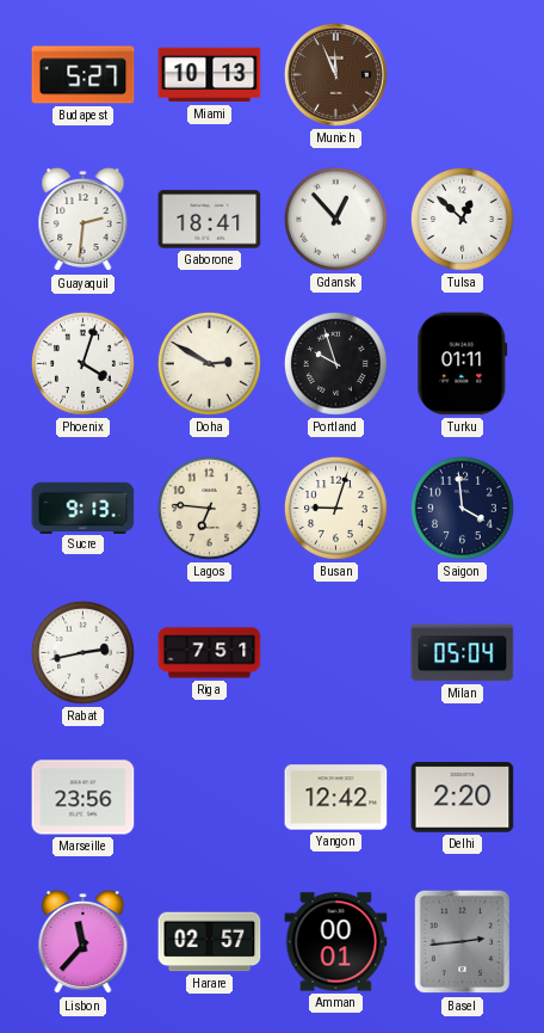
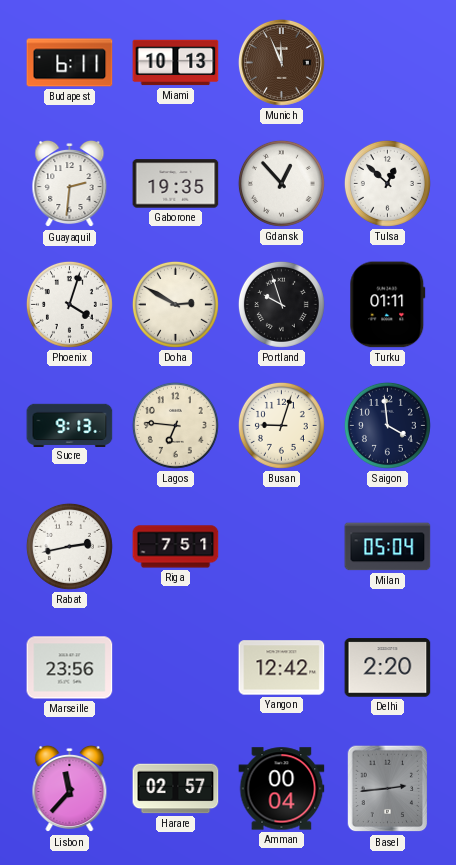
Budapest: 5:27 -> 6:11
Gaborone: 18:41 -> 19:35
Amman: 00:01 -> 00:04
